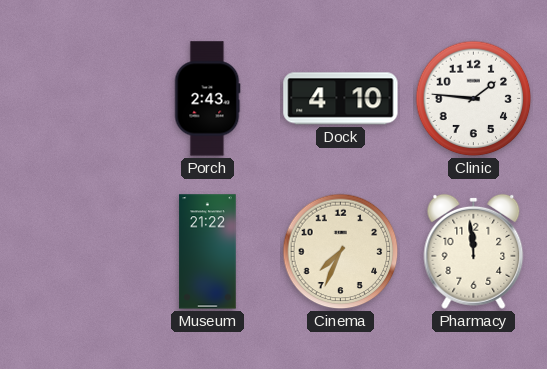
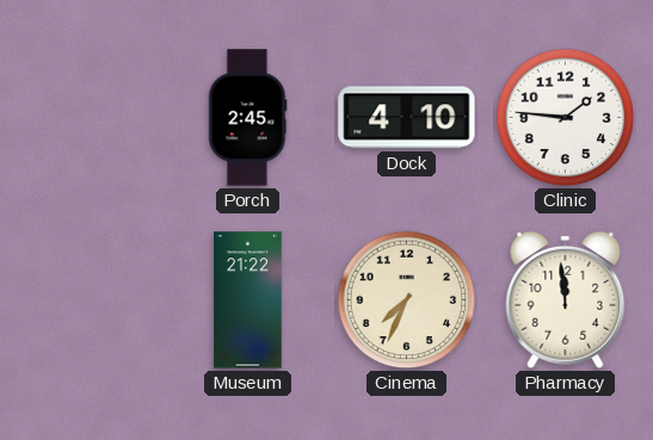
Porch: 2:43 -> 2:45
